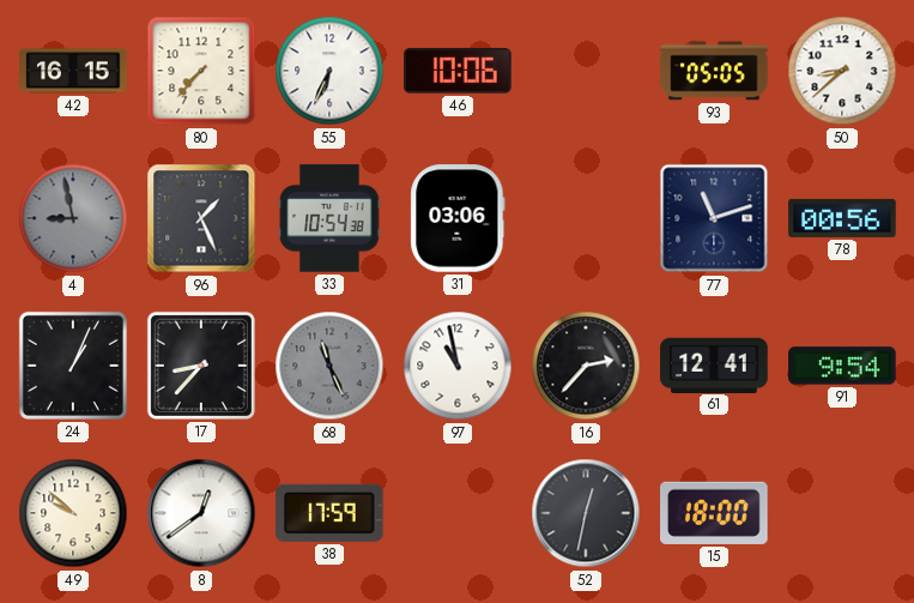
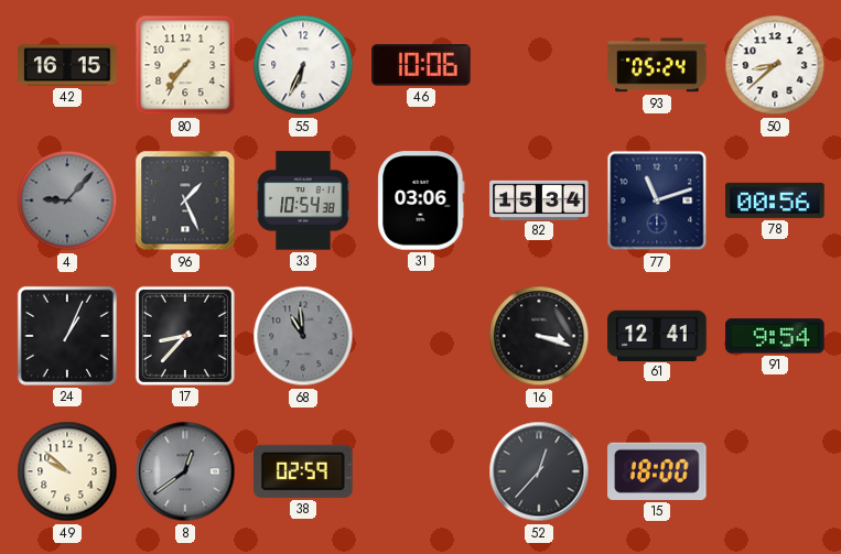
80: 7:37 -> 7:36
93: 05:05 -> 05:24
4: 8:58 -> 9:07
82: none -> 15:34
68: 11:26 -> 10:59
97: 10:58 -> none
16: 2:37 -> 3:18
8 dial: white -> grey
38: 17:59 -> 02:59
52: 12:32 -> 12:37
